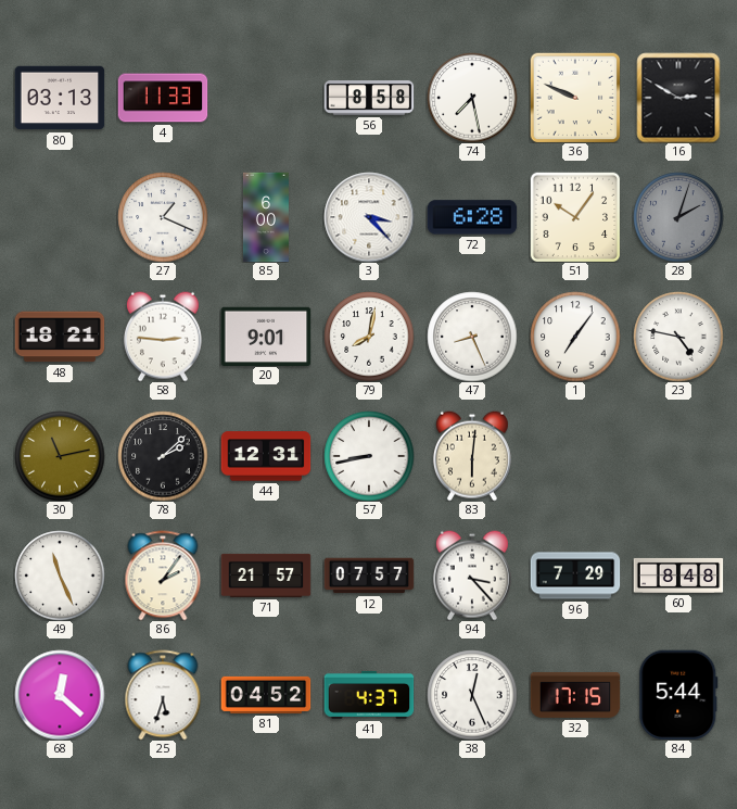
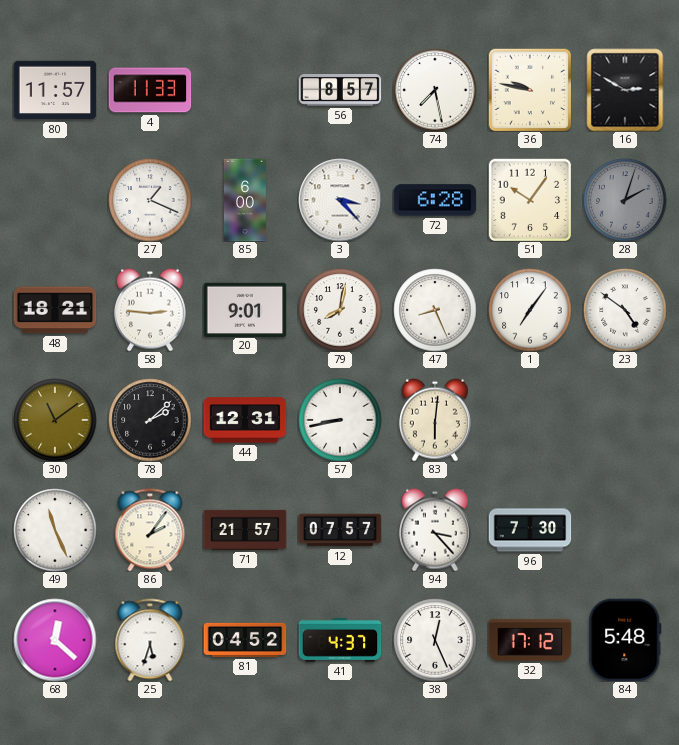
80: 03:13 -> 11:57
56: 8:58 -> 8:57
36: 9:49 -> 9:47
23: 4:47 -> 4:51
30: 11:13 -> 11:09
96: 7:29 -> 7:30
60: 8:48 -> none
32: 17:15 -> 17:12
84: 5:44 -> 5:48
